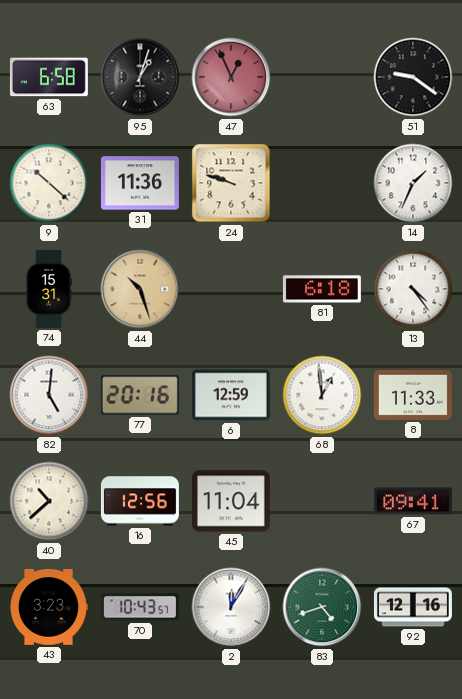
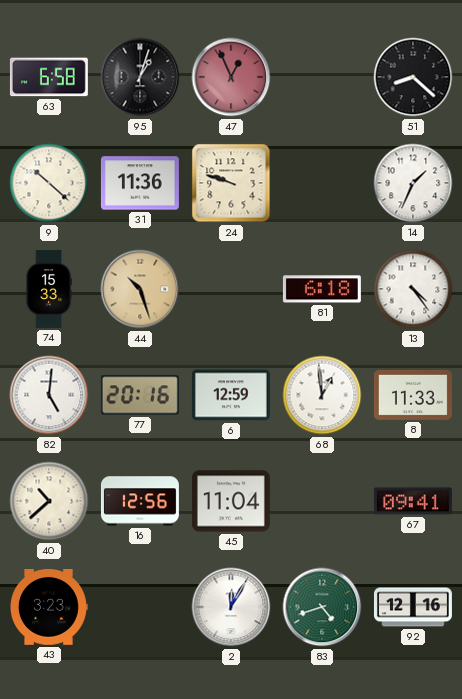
51: 9:21 -> 8:22
74: 15:31 -> 15:33
70: 10:43 -> none
